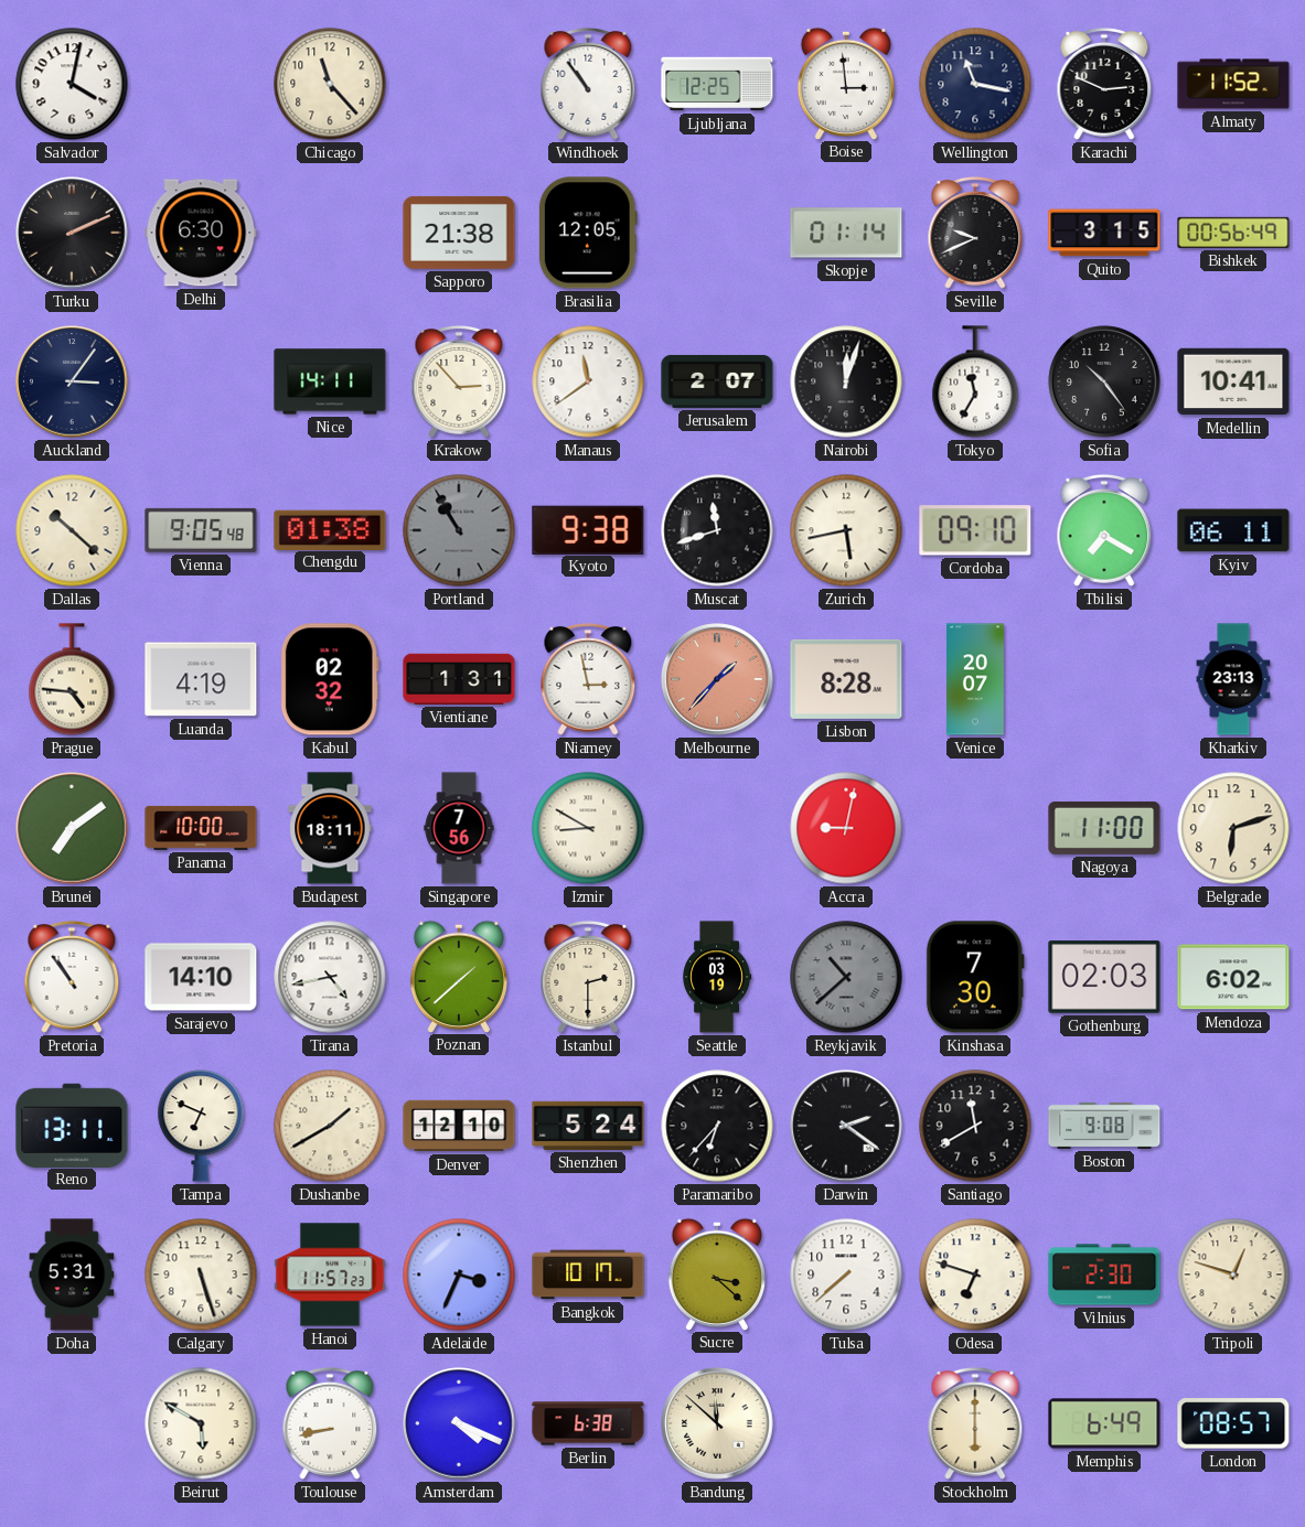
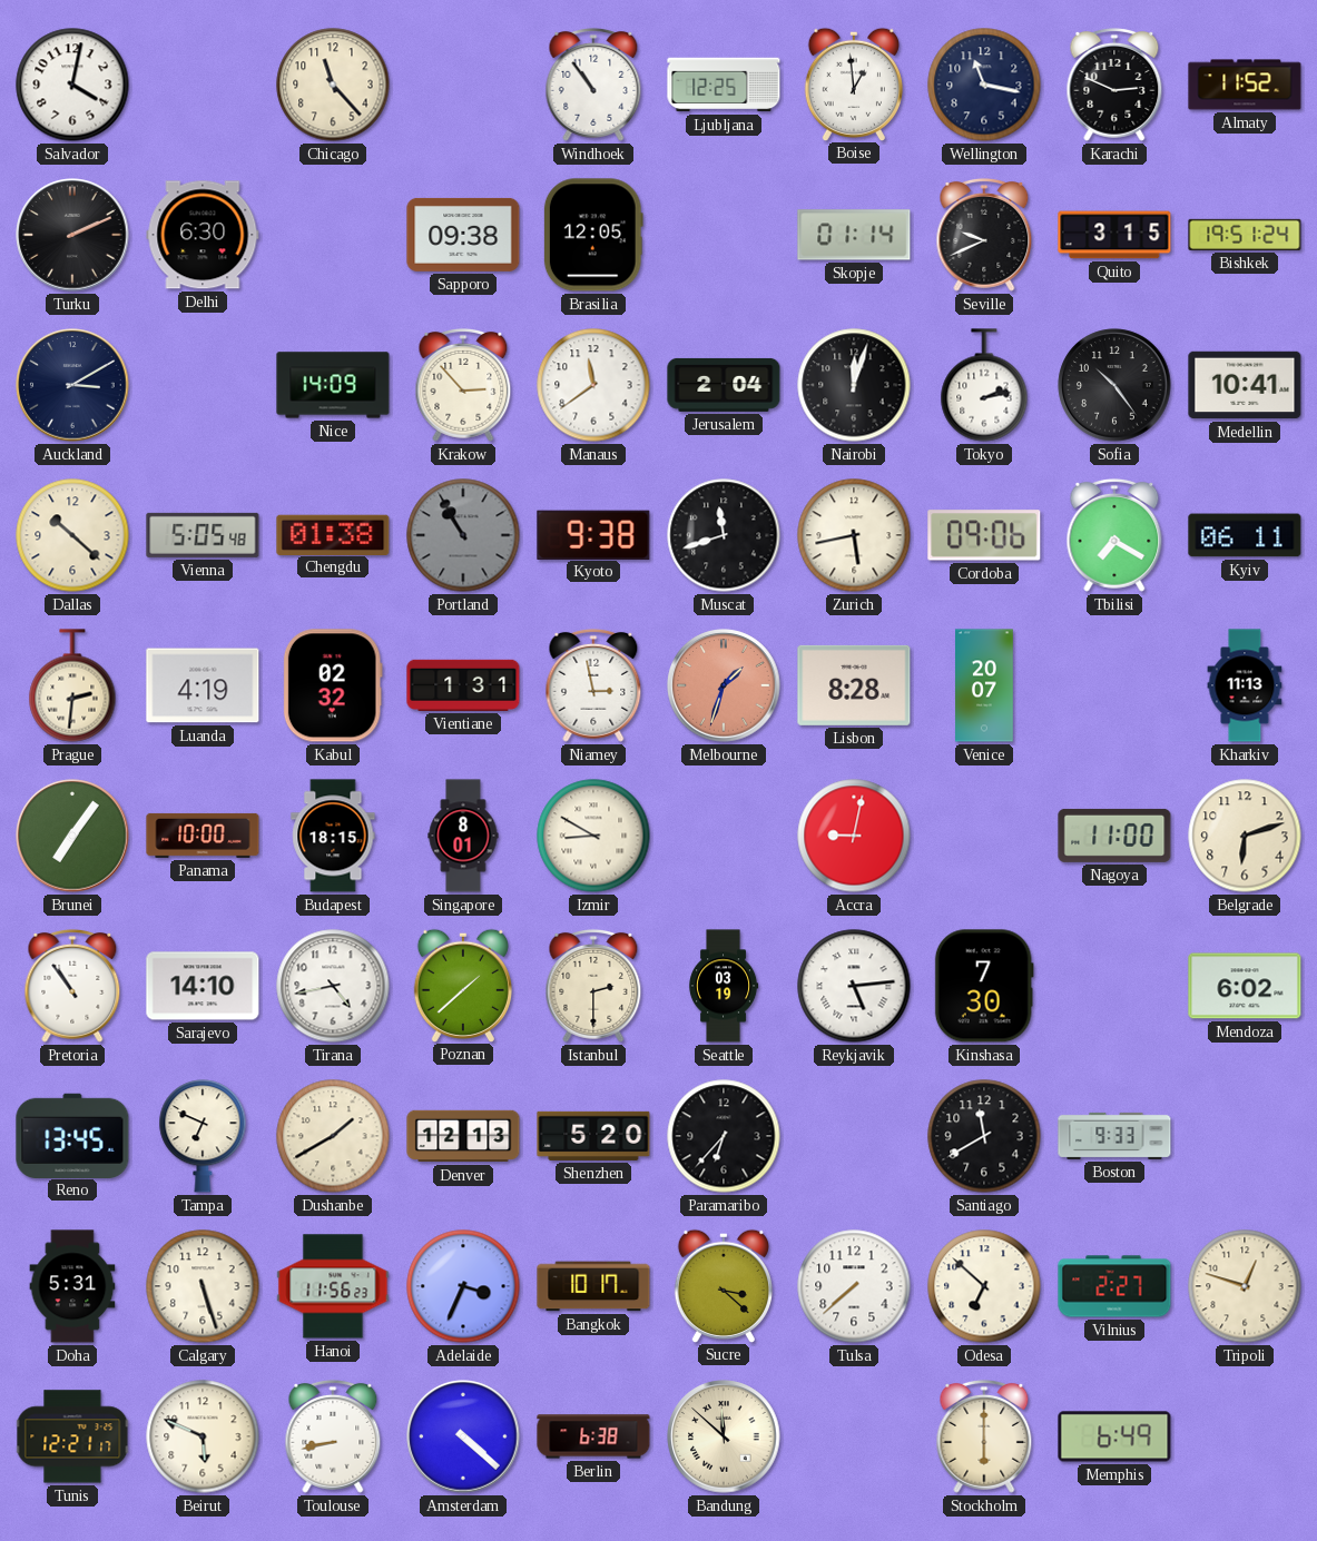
Boise: 2:59 -> 12:59
Sapporo: 21:38 -> 09:38
Bishkek: 00:56 -> 19:51
Auckland: 3:06 -> 3:10
Nice: 14:11 -> 14:09
Jerusalem: 2:07 -> 2:04
Tokyo: 11:35 -> 2:13
Vienna: 9:05 -> 5:05
Cordoba: 09:10 -> 09:06
Prague: 4:46 -> 2:31
Melbourne: 1:37 -> 1:33
Kharkiv: 23:13 -> 11:13
Brunei: 7:09 -> 7:06
Budapest: 18:11 -> 18:15
Singapore: 7:56 -> 8:01
Reykjavik: 10:38 -> 5:14
Reykjavik dial: grey -> white
Gothenburg: 02:03 -> none
Reno: 13:11 -> 13:45
Denver: 12:10 -> 12:13
Shenzhen: 5:24 -> 5:20
Darwin: 2:21 -> none
Boston: 9:08 -> 9:33
Hanoi: 11:57 -> 11:56
Odesa: 6:48 -> 6:52
Vilnius: 2:30 -> 2:27
Tunis: none -> 12:21
Beirut: 5:50 -> 5:49
Amsterdam: 4:19 -> 4:22
London: 08:57 -> none
